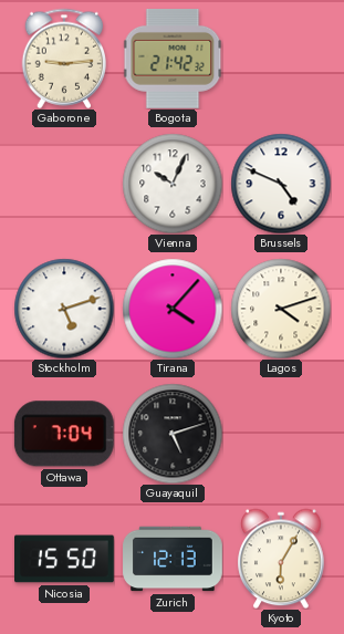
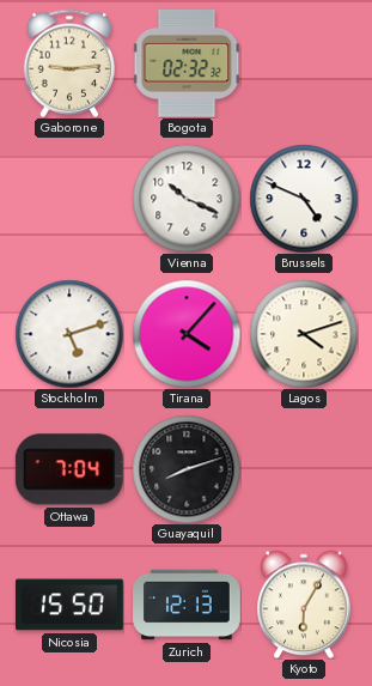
Bogota: 21:42 -> 02:32
Vienna: 10:04 -> 10:19
Guayaquil: 5:12 -> 8:12
